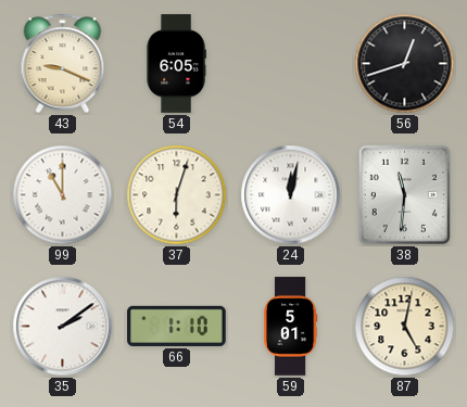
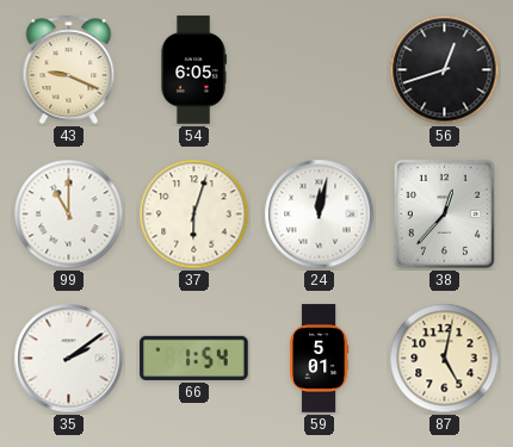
38: 11:31 -> 12:37
66: 1:10 -> 1:54
